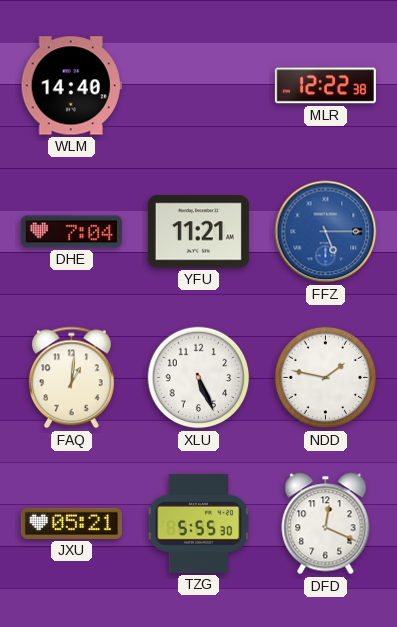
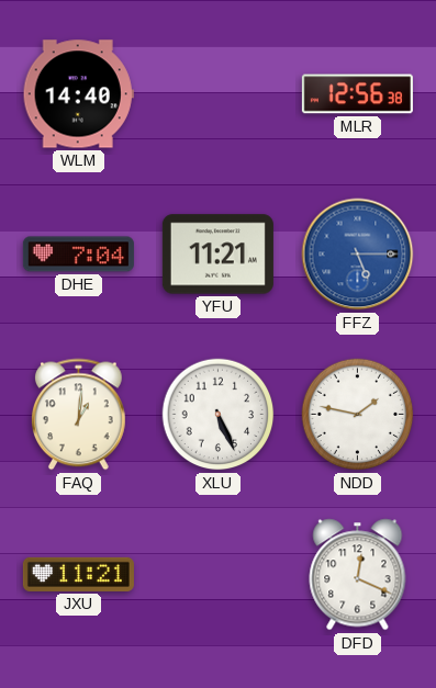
MLR: 12:22 -> 12:56
JXU: 05:21 -> 11:21
TZG: 5:55 -> none
